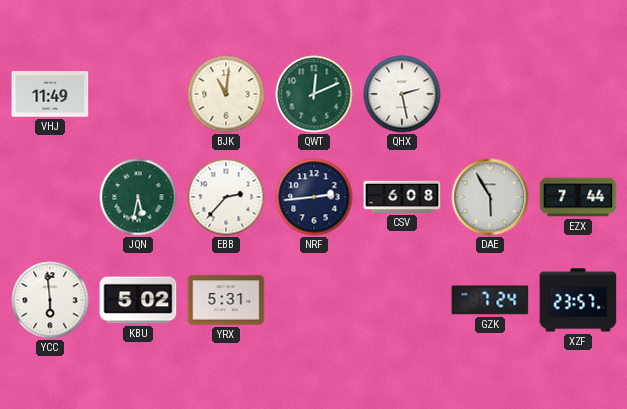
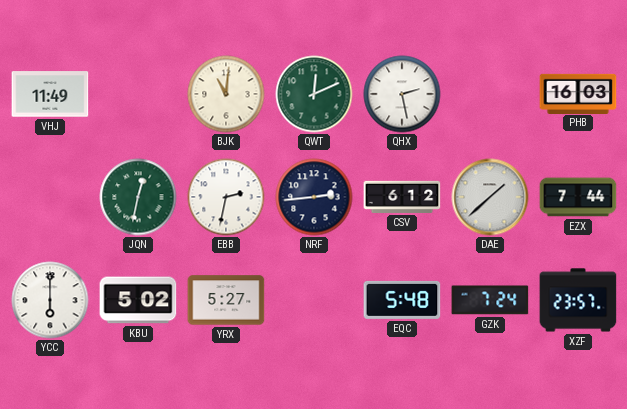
PHB: none -> 16:03
JQN: 5:32 -> 12:32
EBB: 2:37 -> 2:32
CSV: 6:08 -> 6:12
DAE: 5:55 -> 1:38
YCC: 5:59 -> 6:00
YRX: 5:31 -> 5:27
EQC: none -> 5:48
